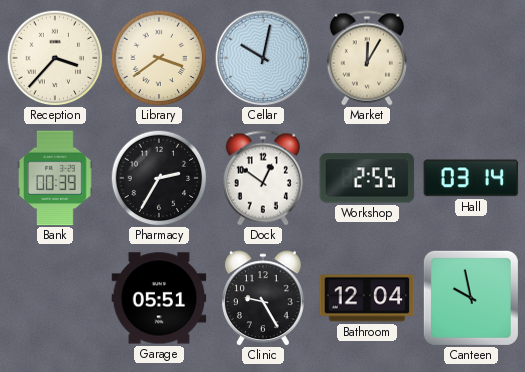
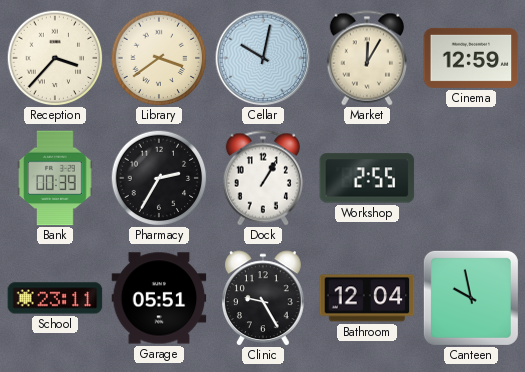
Cinema: none -> 12:59
Dock: 12:51 -> 1:05
Hall: 03:14 -> none
School: none -> 23:11
